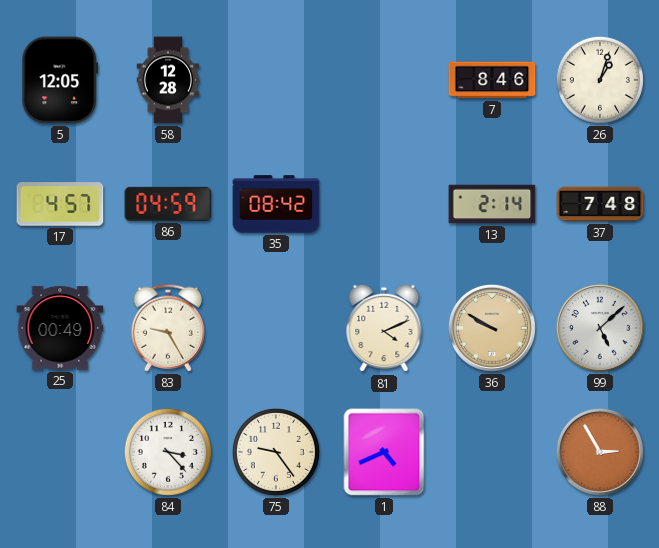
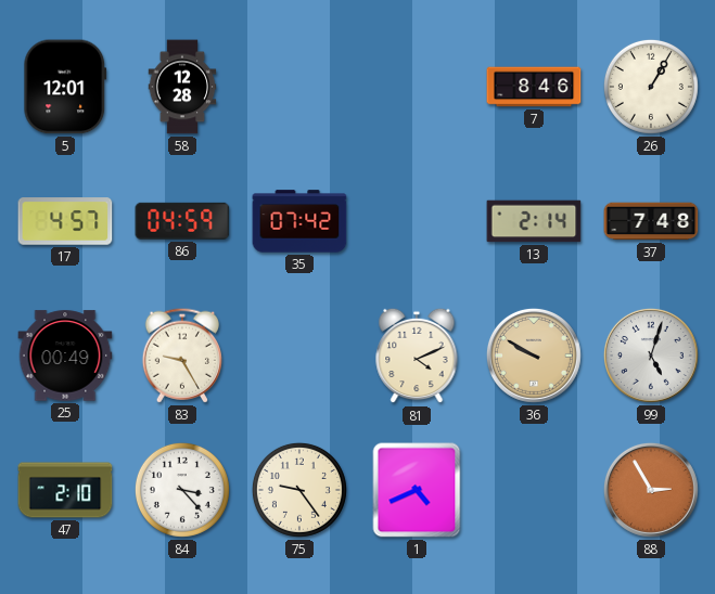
5: 12:05 -> 12:01
26: 1:03 -> 1:05
35: 08:42 -> 07:42
99: 5:08 -> 5:03
47: none -> 2:10
